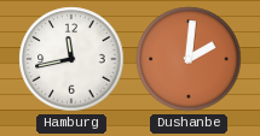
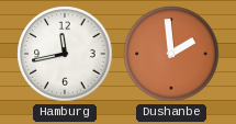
Dushanbe: 2:01 -> 1:59
